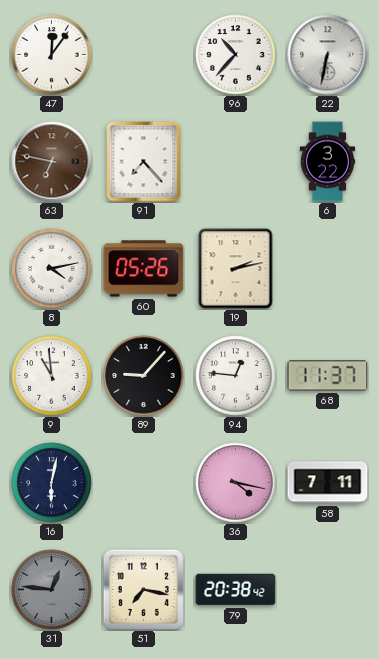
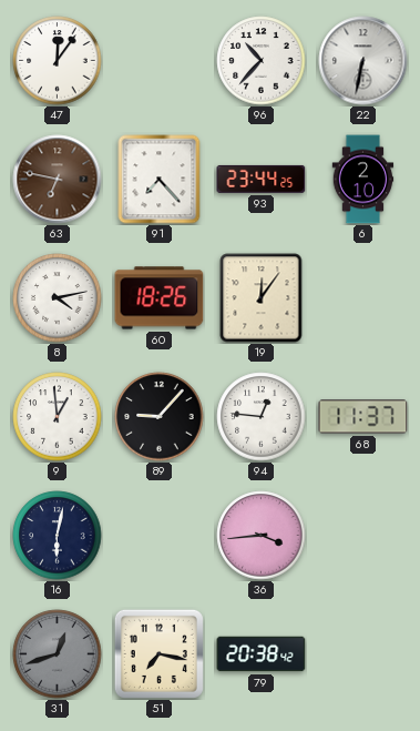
93: none -> 23:44
6: 3:22 -> 2:10
60: 05:26 -> 18:26
19: 2:13 -> 12:06
9: 10:59 -> 12:59
36: 4:17 -> 3:44
58: 7:11 -> none
31: 12:46 -> 12:42
